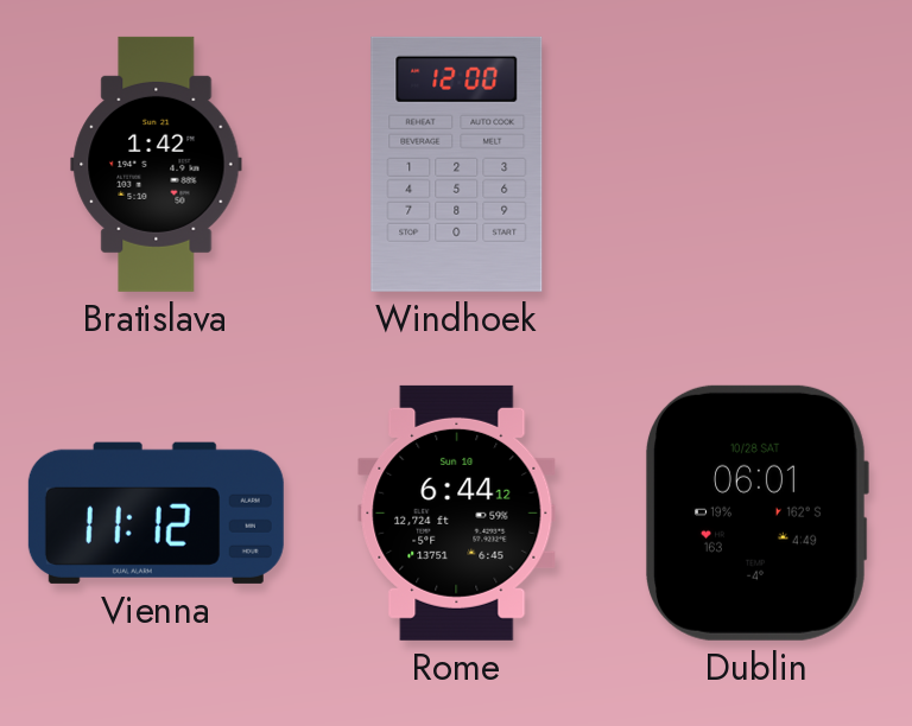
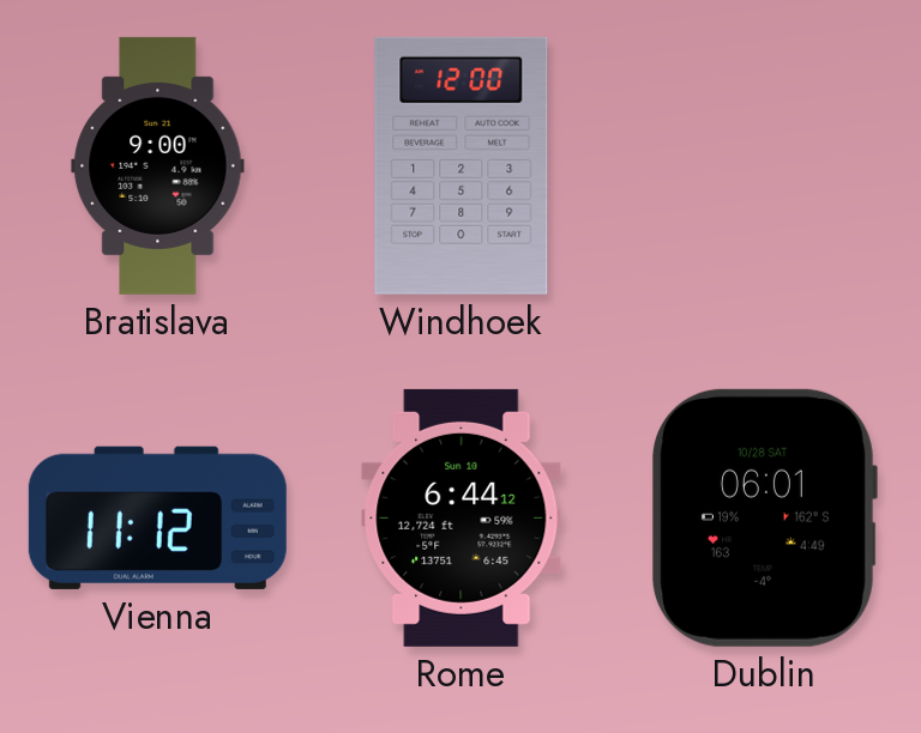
Bratislava: 1:42 -> 9:00
